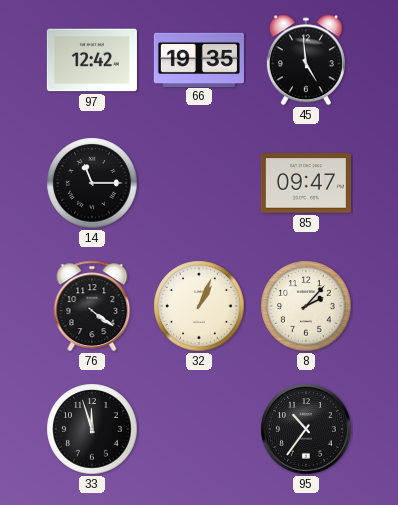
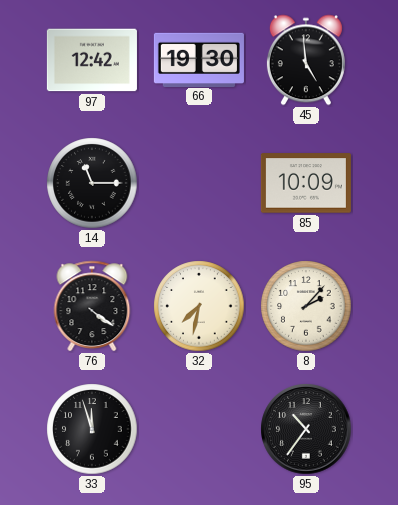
66: 19:35 -> 19:30
85: 09:47 -> 10:09
32: 1:04 -> 7:32
